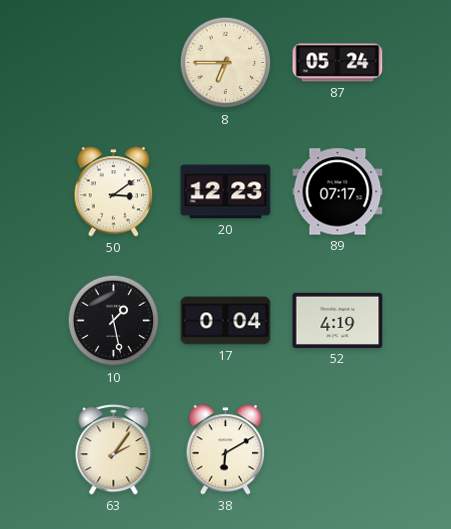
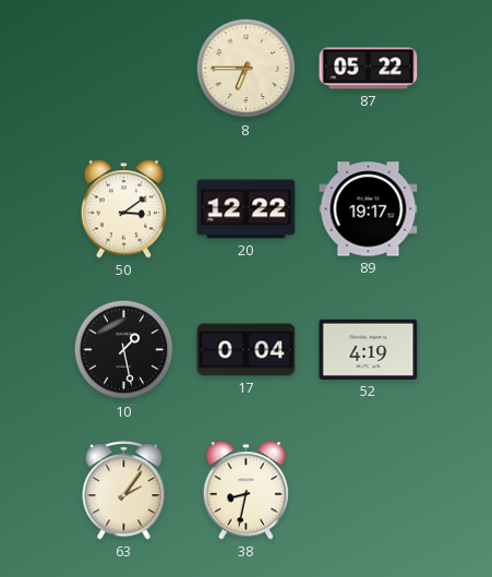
87: 05:24 -> 05:22
20: 12:23 -> 12:22
89: 07:17 -> 19:17
38: 6:10 -> 8:32
